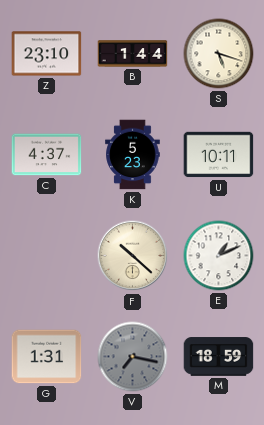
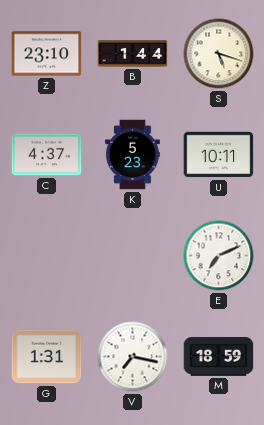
F: 10:22 -> none
E: 1:11 -> 7:11
V dial: grey -> white
